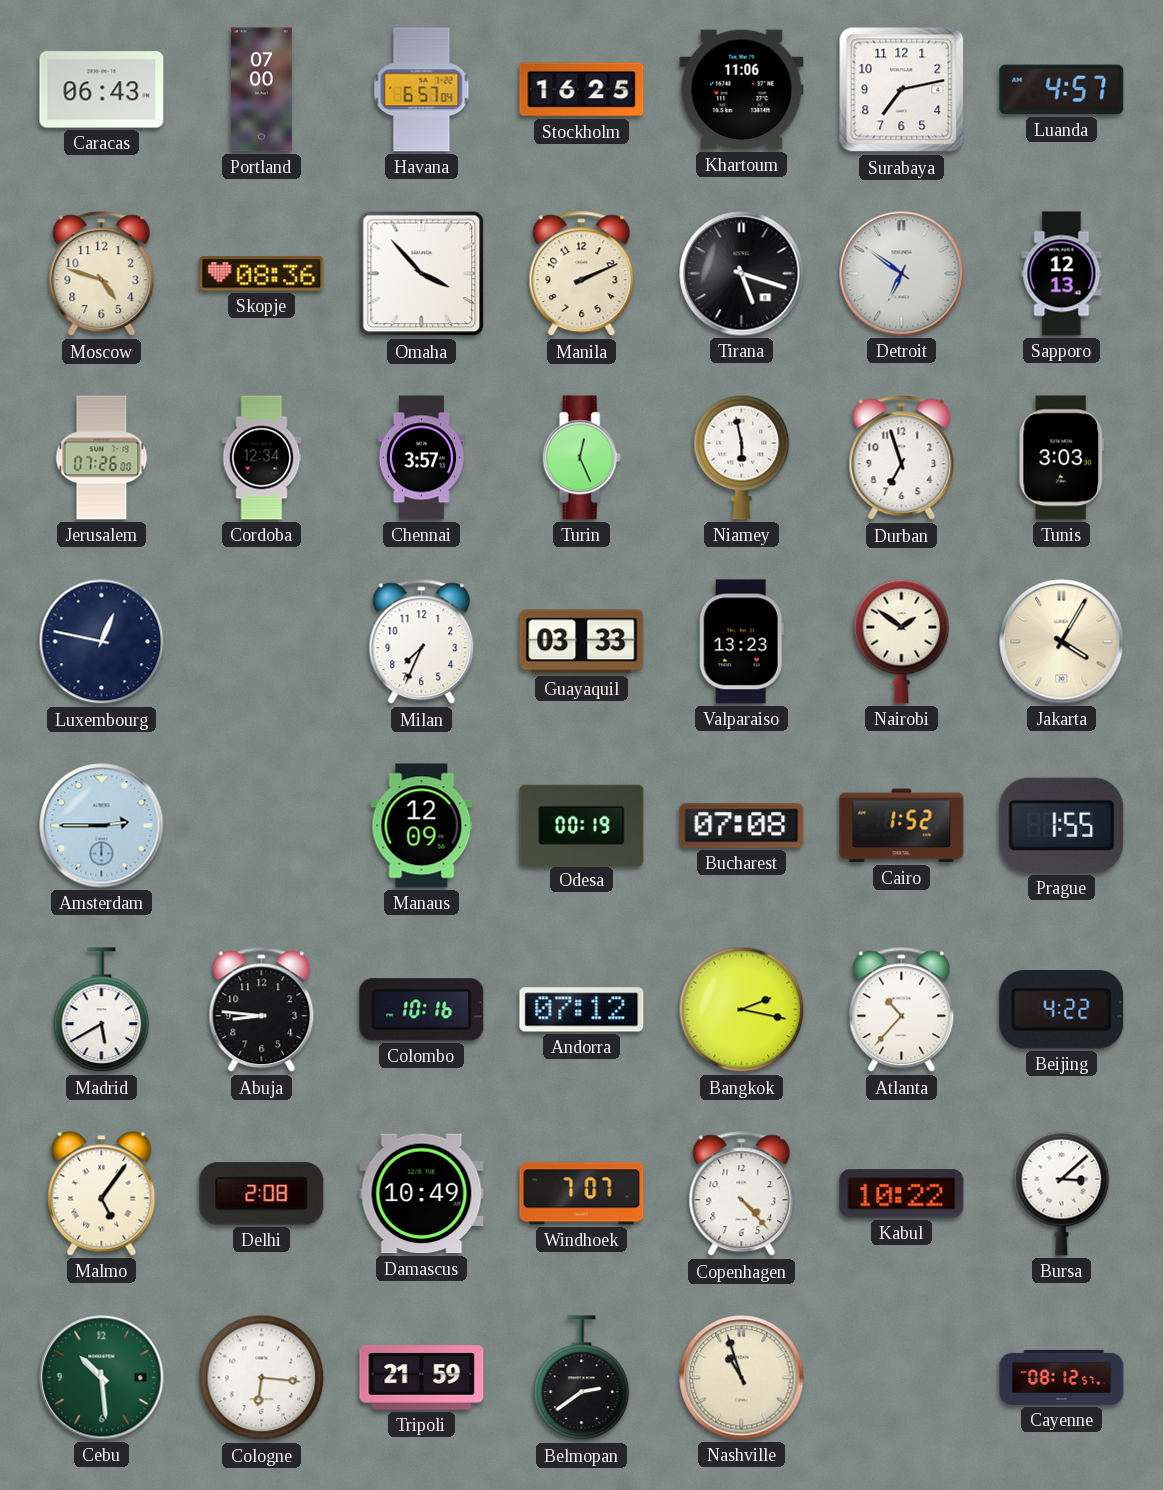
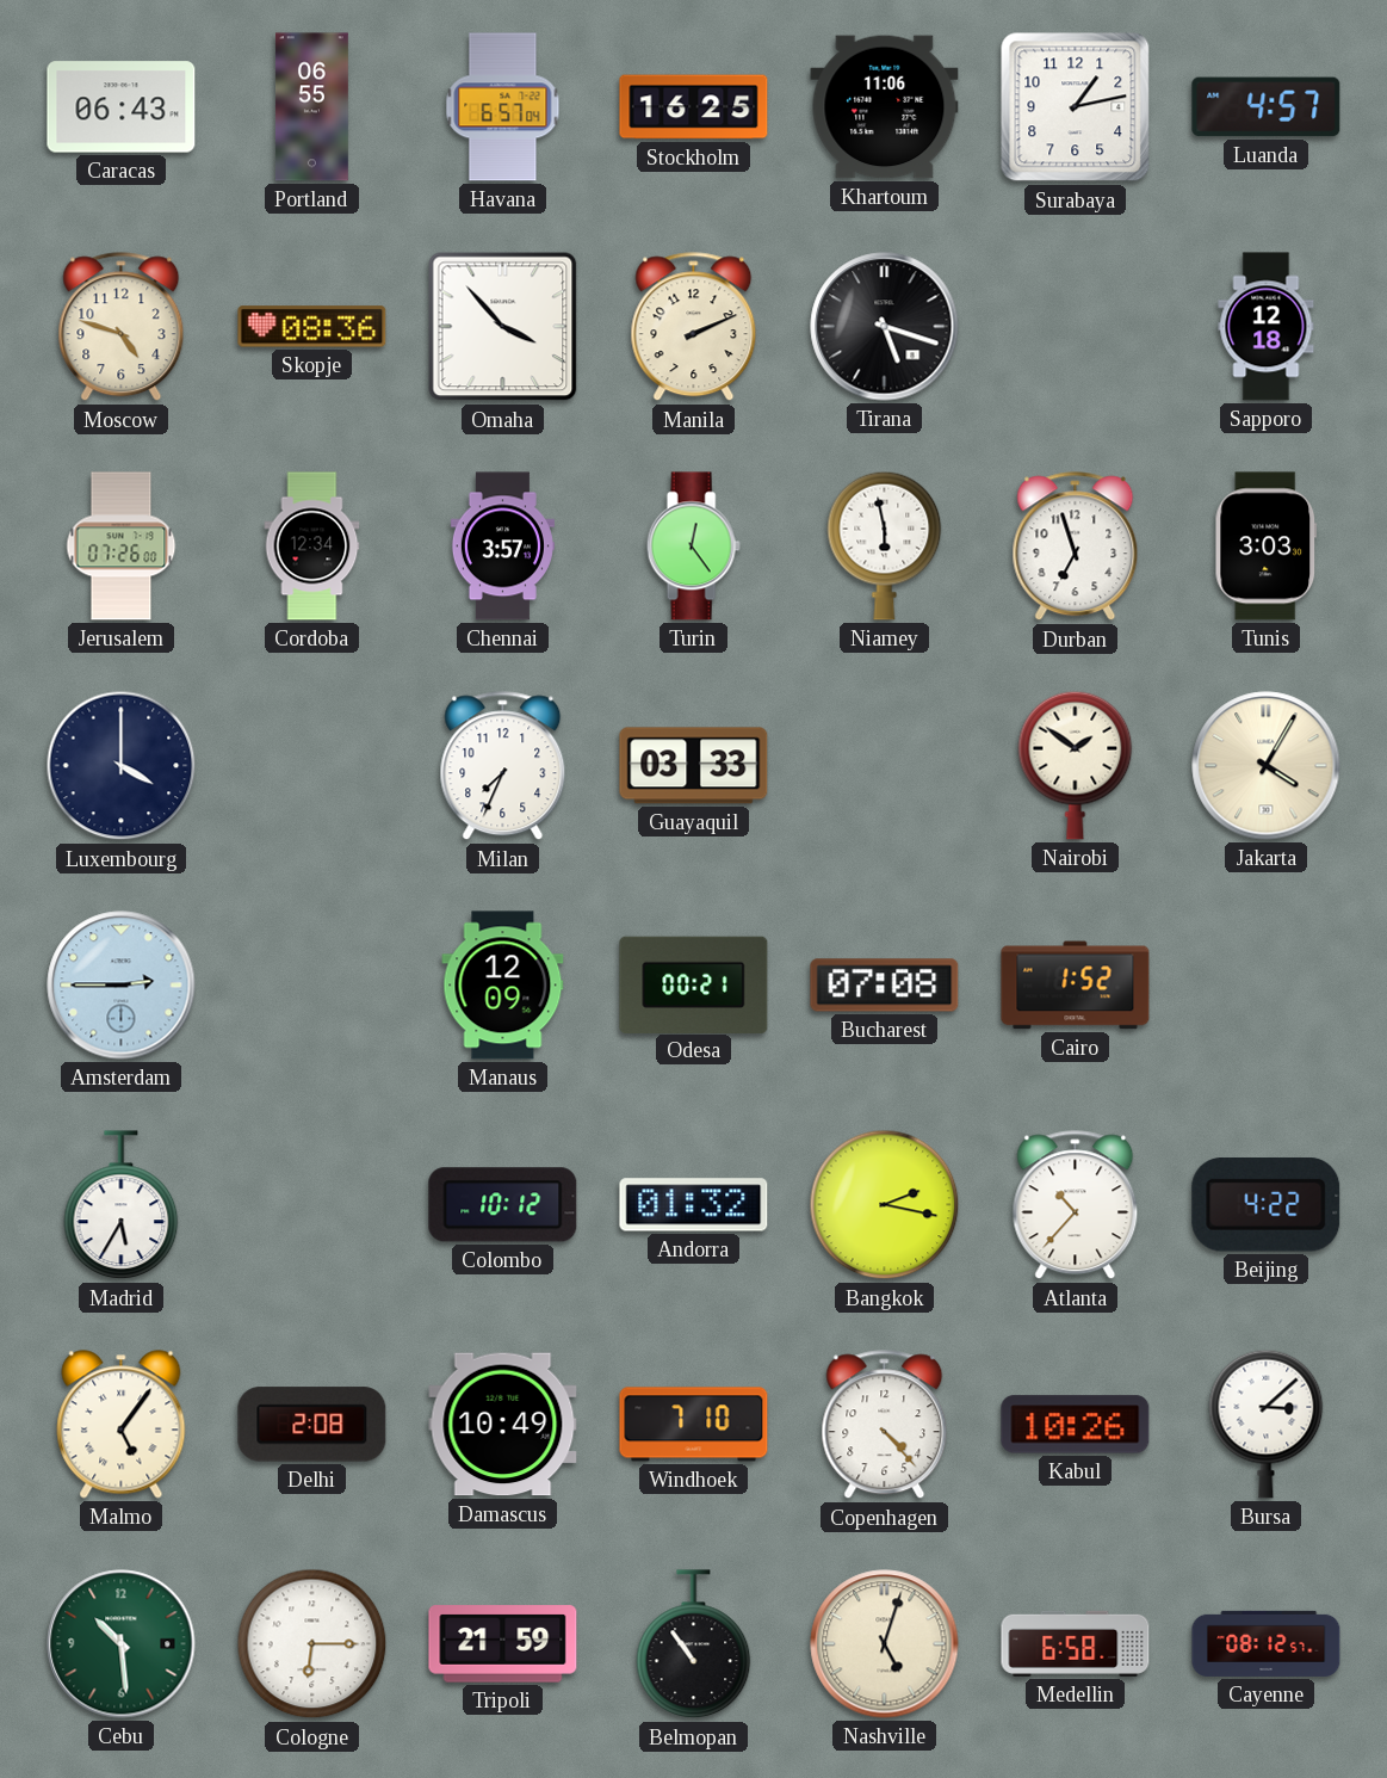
Portland: 07:00 -> 06:55
Surabaya: 7:13 -> 1:13
Detroit: 6:51 -> none
Sapporo: 12:13 -> 12:18
Turin: 12:26 -> 12:24
Luxembourg: 12:47 -> 4:00
Valparaiso: 13:23 -> none
Odesa: 00:19 -> 00:21
Prague: 1:55 -> none
Madrid: 5:40 -> 5:35
Abuja: 8:46 -> none
Colombo: 10:16 -> 10:12
Andorra: 07:12 -> 01:32
Windhoek: 7:07 -> 7:10
Kabul: 10:22 -> 10:26
Cologne: 6:16 -> 6:15
Belmopan: 2:39 -> 10:54
Nashville: 10:57 -> 5:03
Medellin: none -> 6:58
